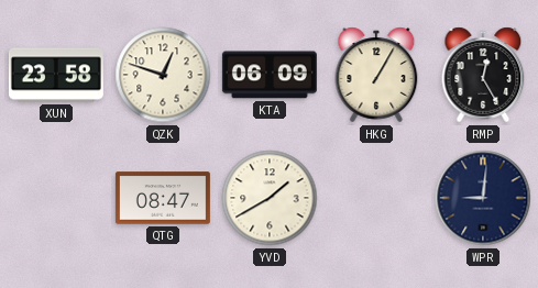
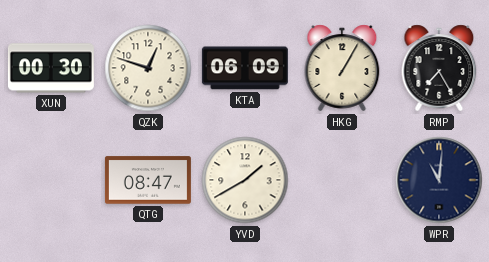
XUN: 23:58 -> 00:30
RMP: 12:25 -> 7:25
WPR: 9:01 -> 11:01
